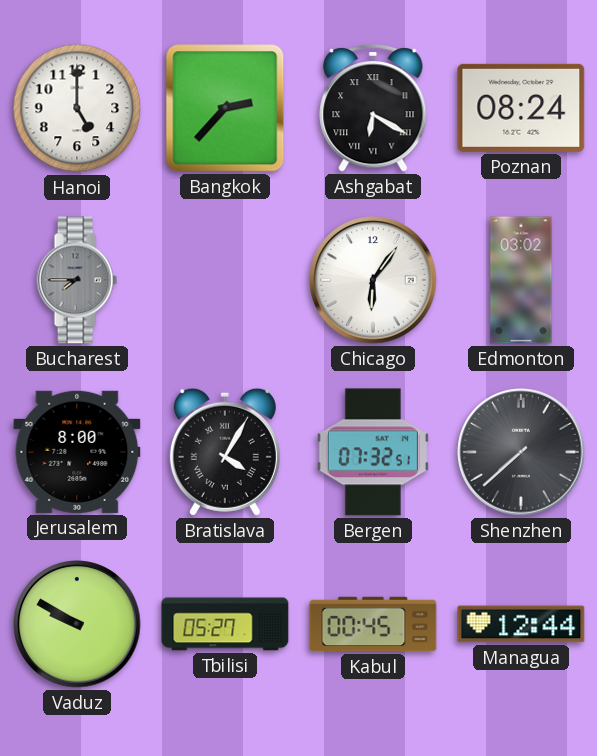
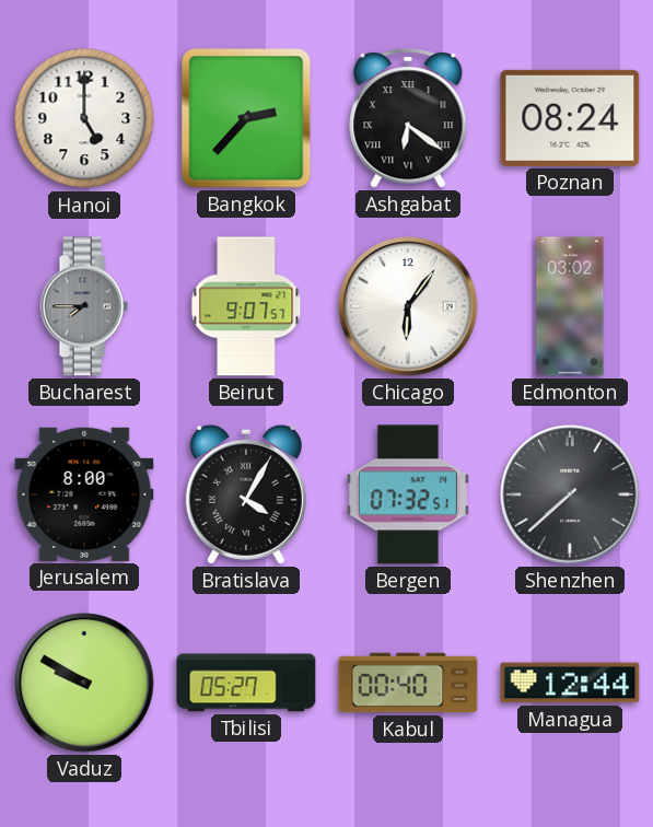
Ashgabat: 6:20 -> 6:21
Beirut: none -> 9:07
Kabul: 00:45 -> 00:40
